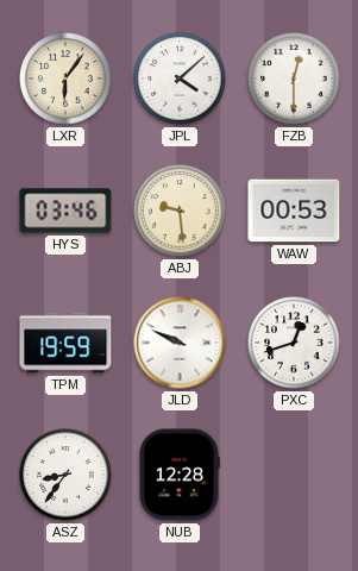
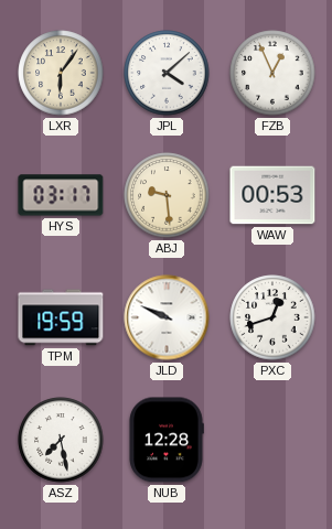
FZB: 12:30 -> 12:56
HYS: 03:46 -> 03:17
ASZ: 8:36 -> 7:28
